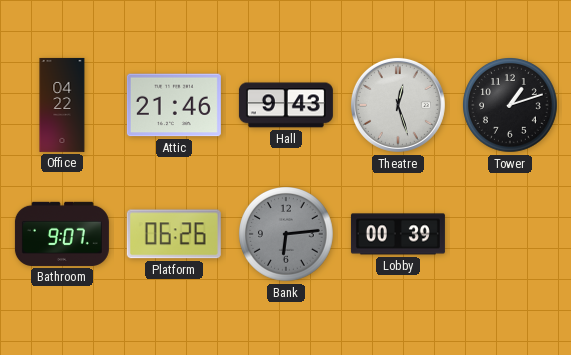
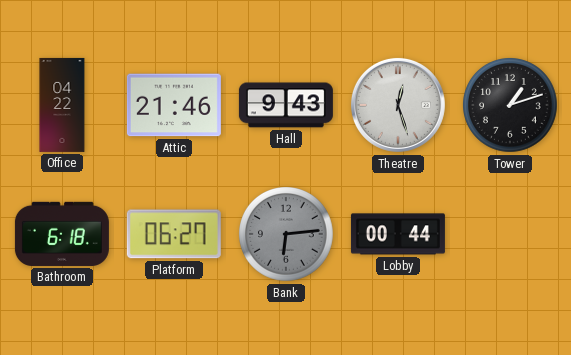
Bathroom: 9:07 -> 6:18
Platform: 06:26 -> 06:27
Lobby: 00:39 -> 00:44
